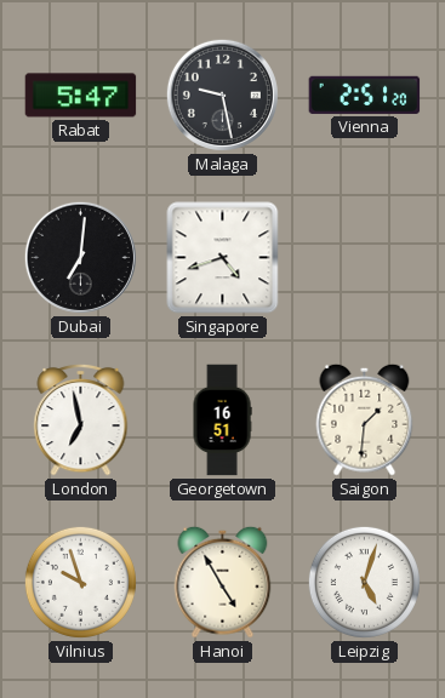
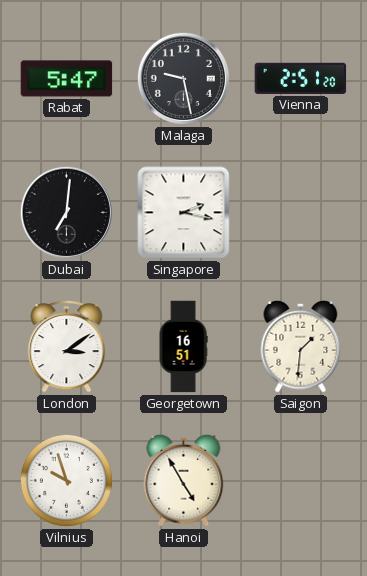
Singapore: 4:42 -> 2:17
London: 6:58 -> 3:09
Leipzig: 5:03 -> none
